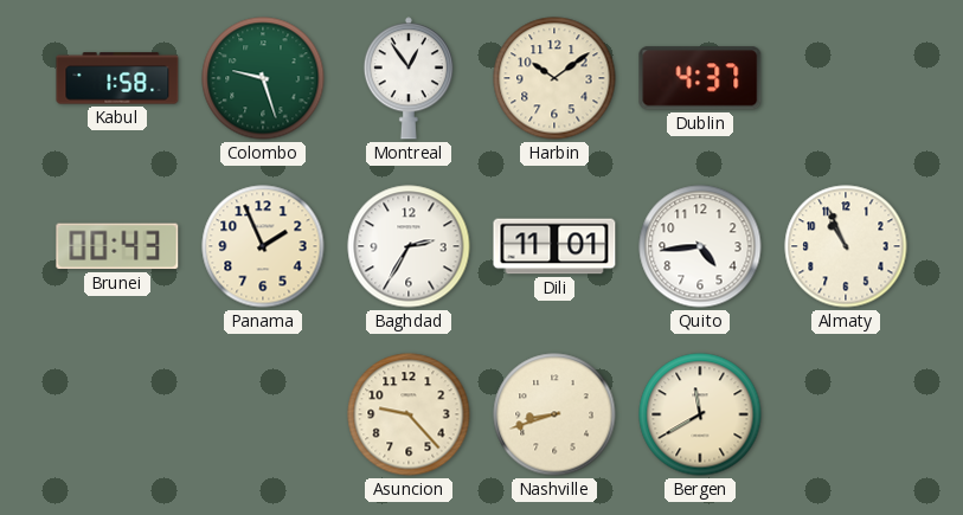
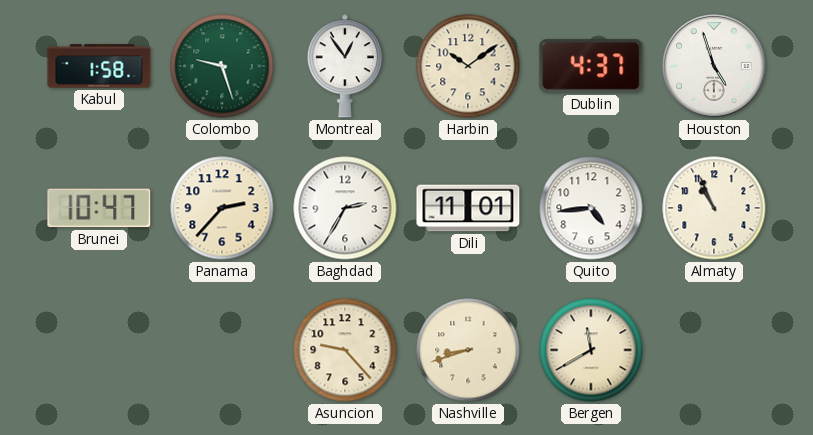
Houston: none -> 4:57
Brunei: 00:43 -> 10:47
Panama: 1:56 -> 2:37
